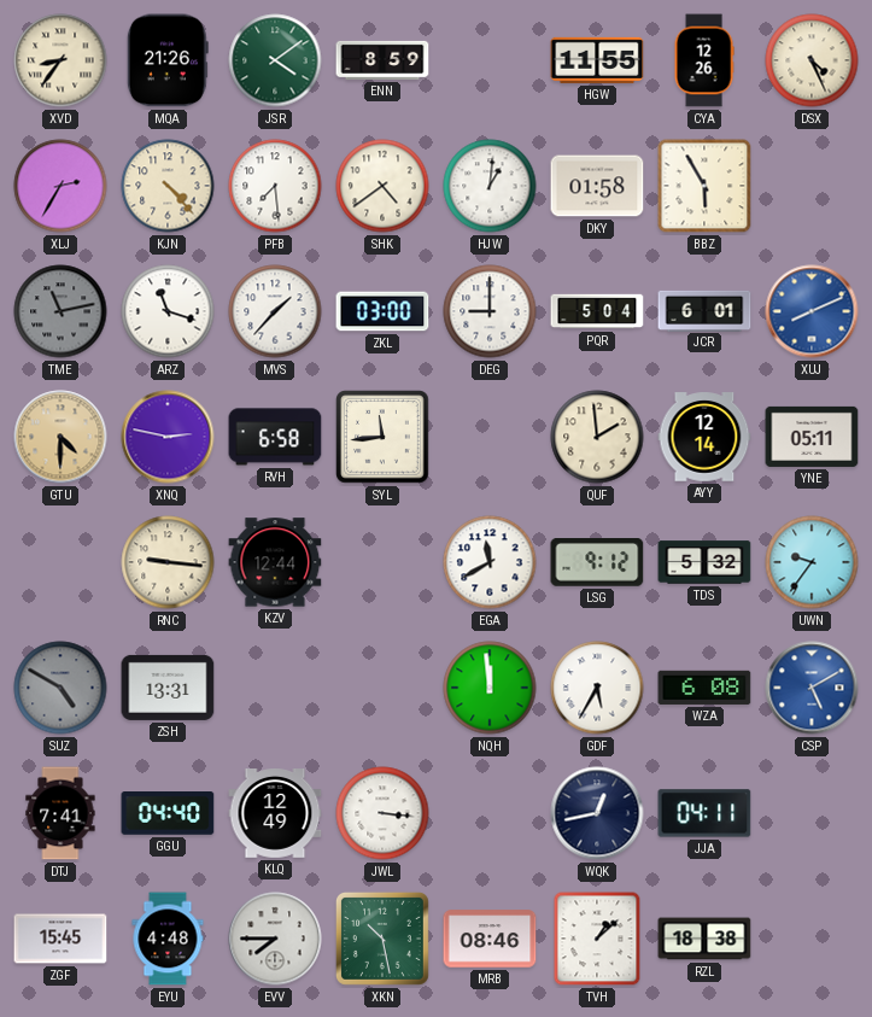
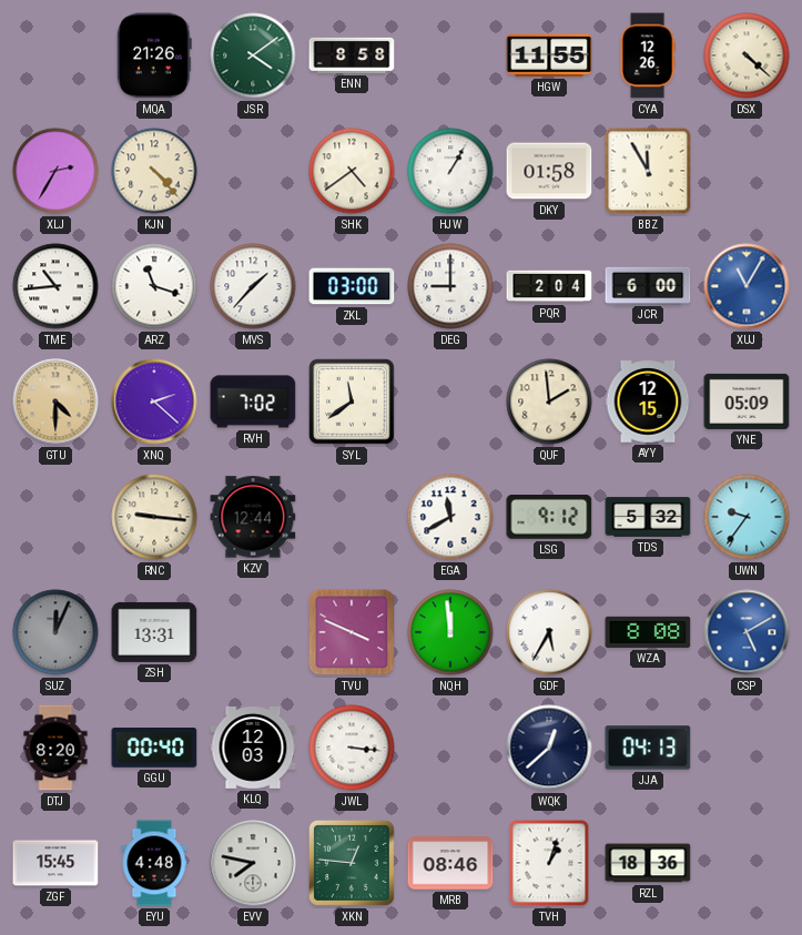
XVD: 8:36 -> none
ENN: 8:59 -> 8:58
DSX: 4:26 -> 4:22
PFB: 7:29 -> none
HJW: 1:01 -> 1:05
BBZ: 5:55 -> 11:55
TME: 11:13 -> 10:44
TME dial: grey -> white
PQR: 5:04 -> 2:04
JCR: 6:01 -> 6:00
XUJ: 8:11 -> 11:05
XNQ: 2:47 -> 2:22
RVH: 6:58 -> 7:02
SYL: 11:44 -> 11:39
AYY: 12:14 -> 12:15
YNE: 05:11 -> 05:09
SUZ: 4:50 -> 12:04
TVU: none -> 3:49
WZA: 6:08 -> 8:08
DTJ: 7:41 -> 8:20
GGU: 04:40 -> 00:40
KLQ: 12:49 -> 12:03
WQK: 12:43 -> 12:38
JJA: 04:11 -> 04:13
EVV: 7:45 -> 7:47
XKN: 10:28 -> 12:46
TVH: 1:08 -> 1:03
RZL: 18:38 -> 18:36
